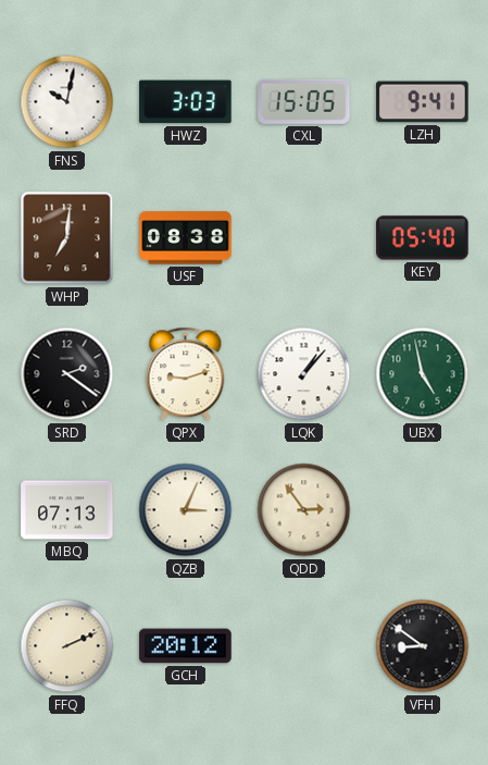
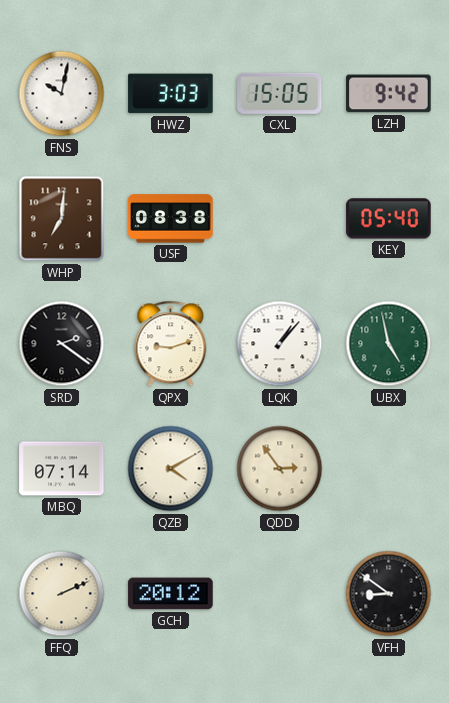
LZH: 9:41 -> 9:42
MBQ: 07:13 -> 07:14
QZB: 3:04 -> 4:10
